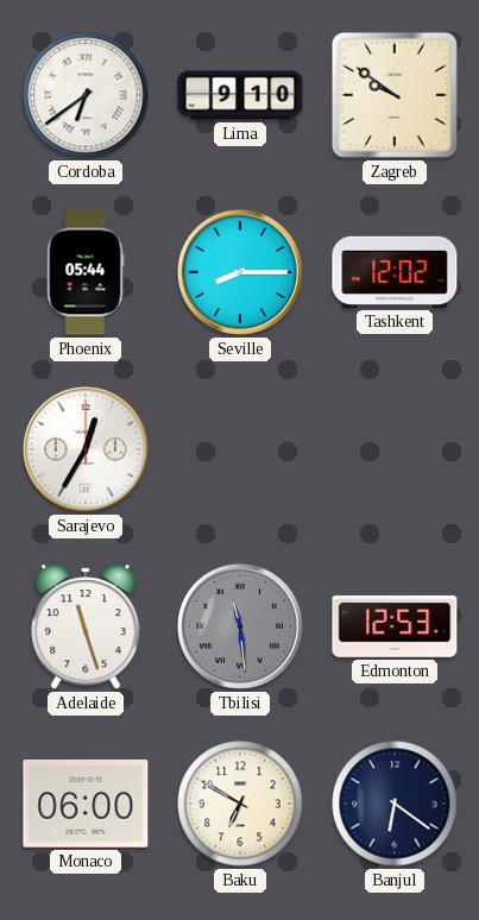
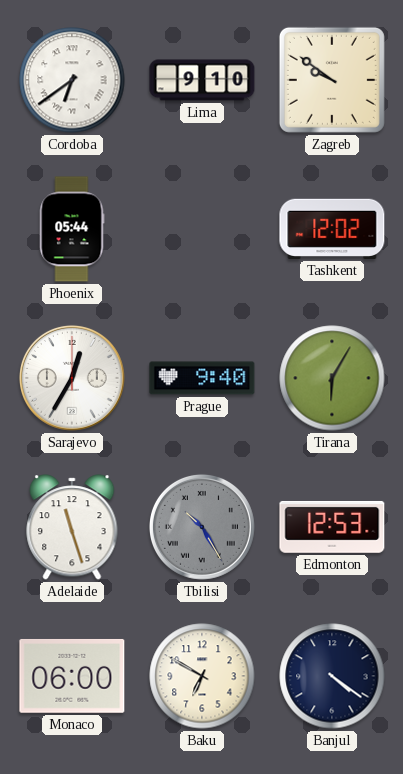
Seville: 8:15 -> none
Prague: none -> 9:40
Tirana: none -> 6:05
Tbilisi: 11:29 -> 10:25
Banjul: 6:21 -> 4:21
